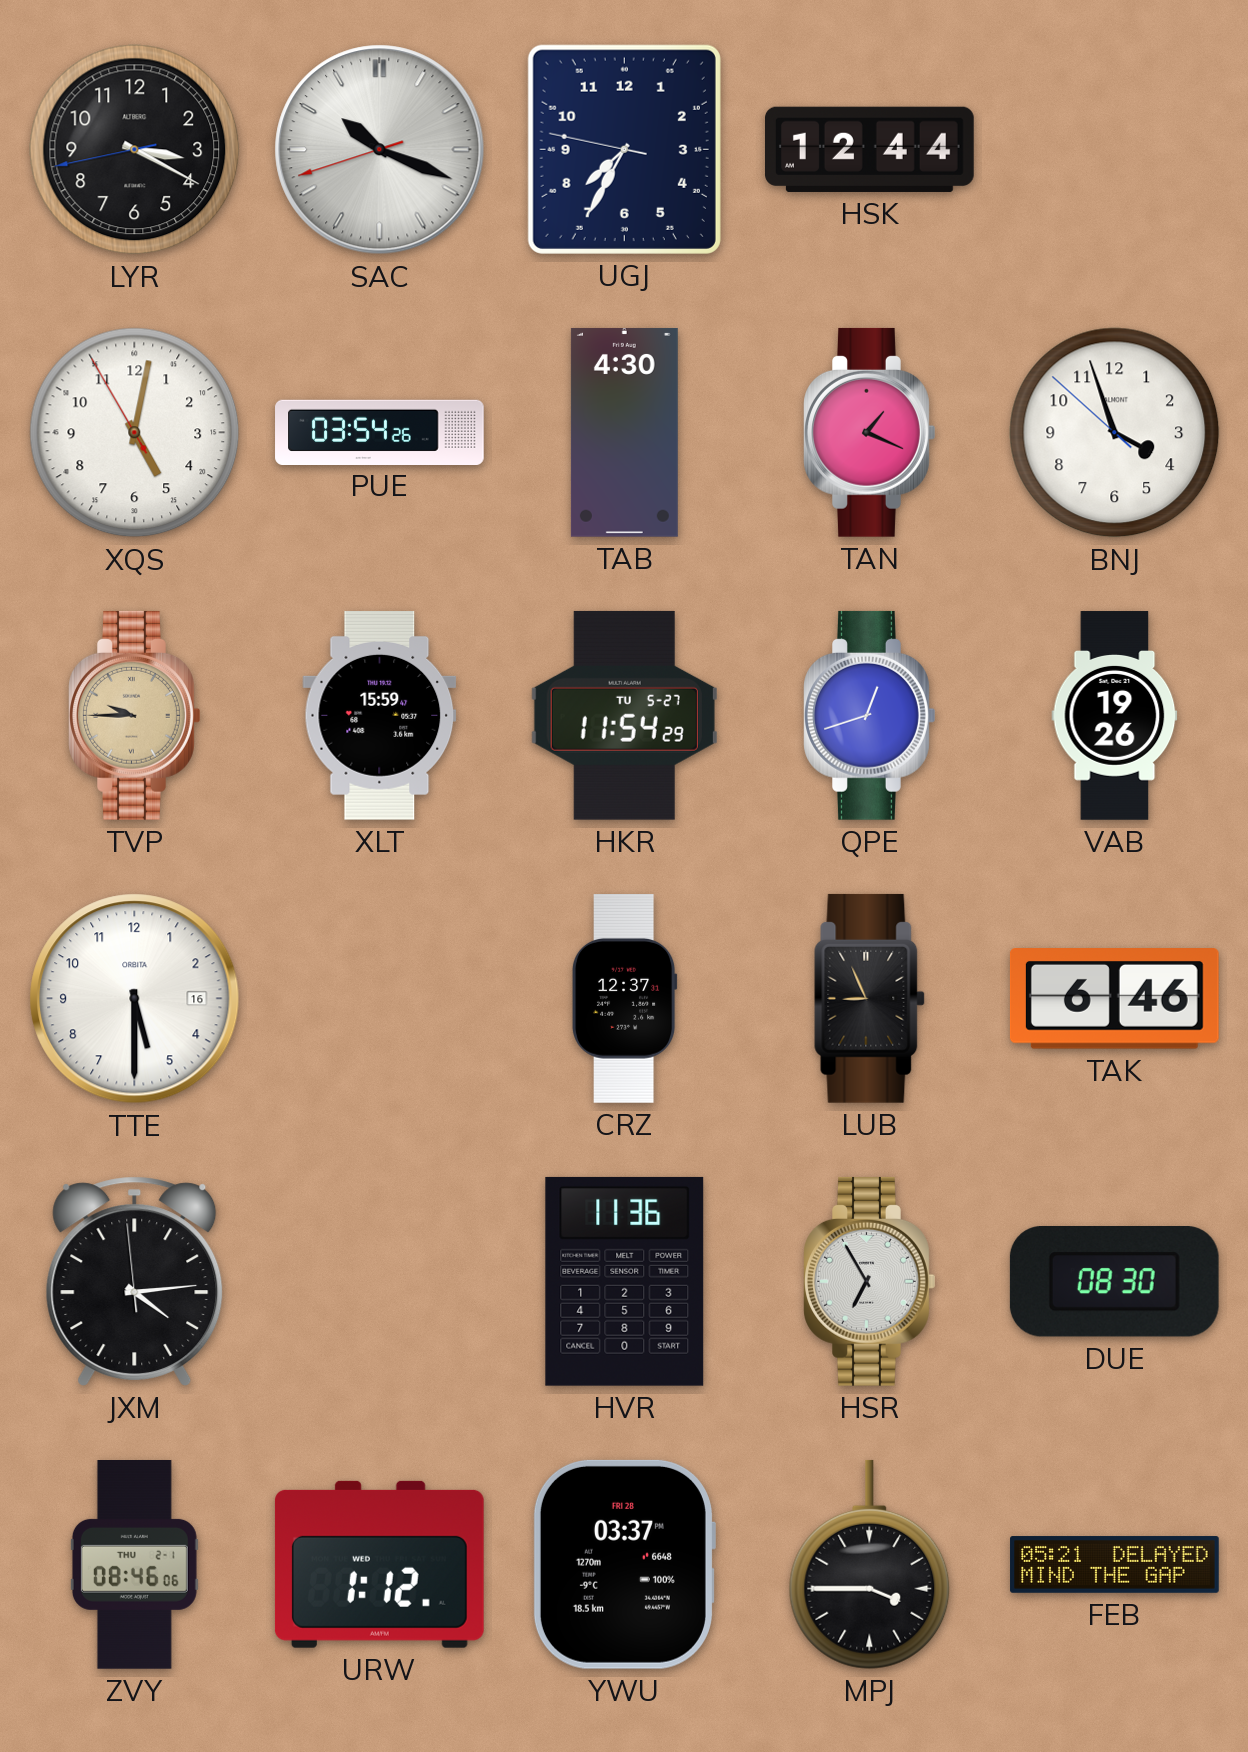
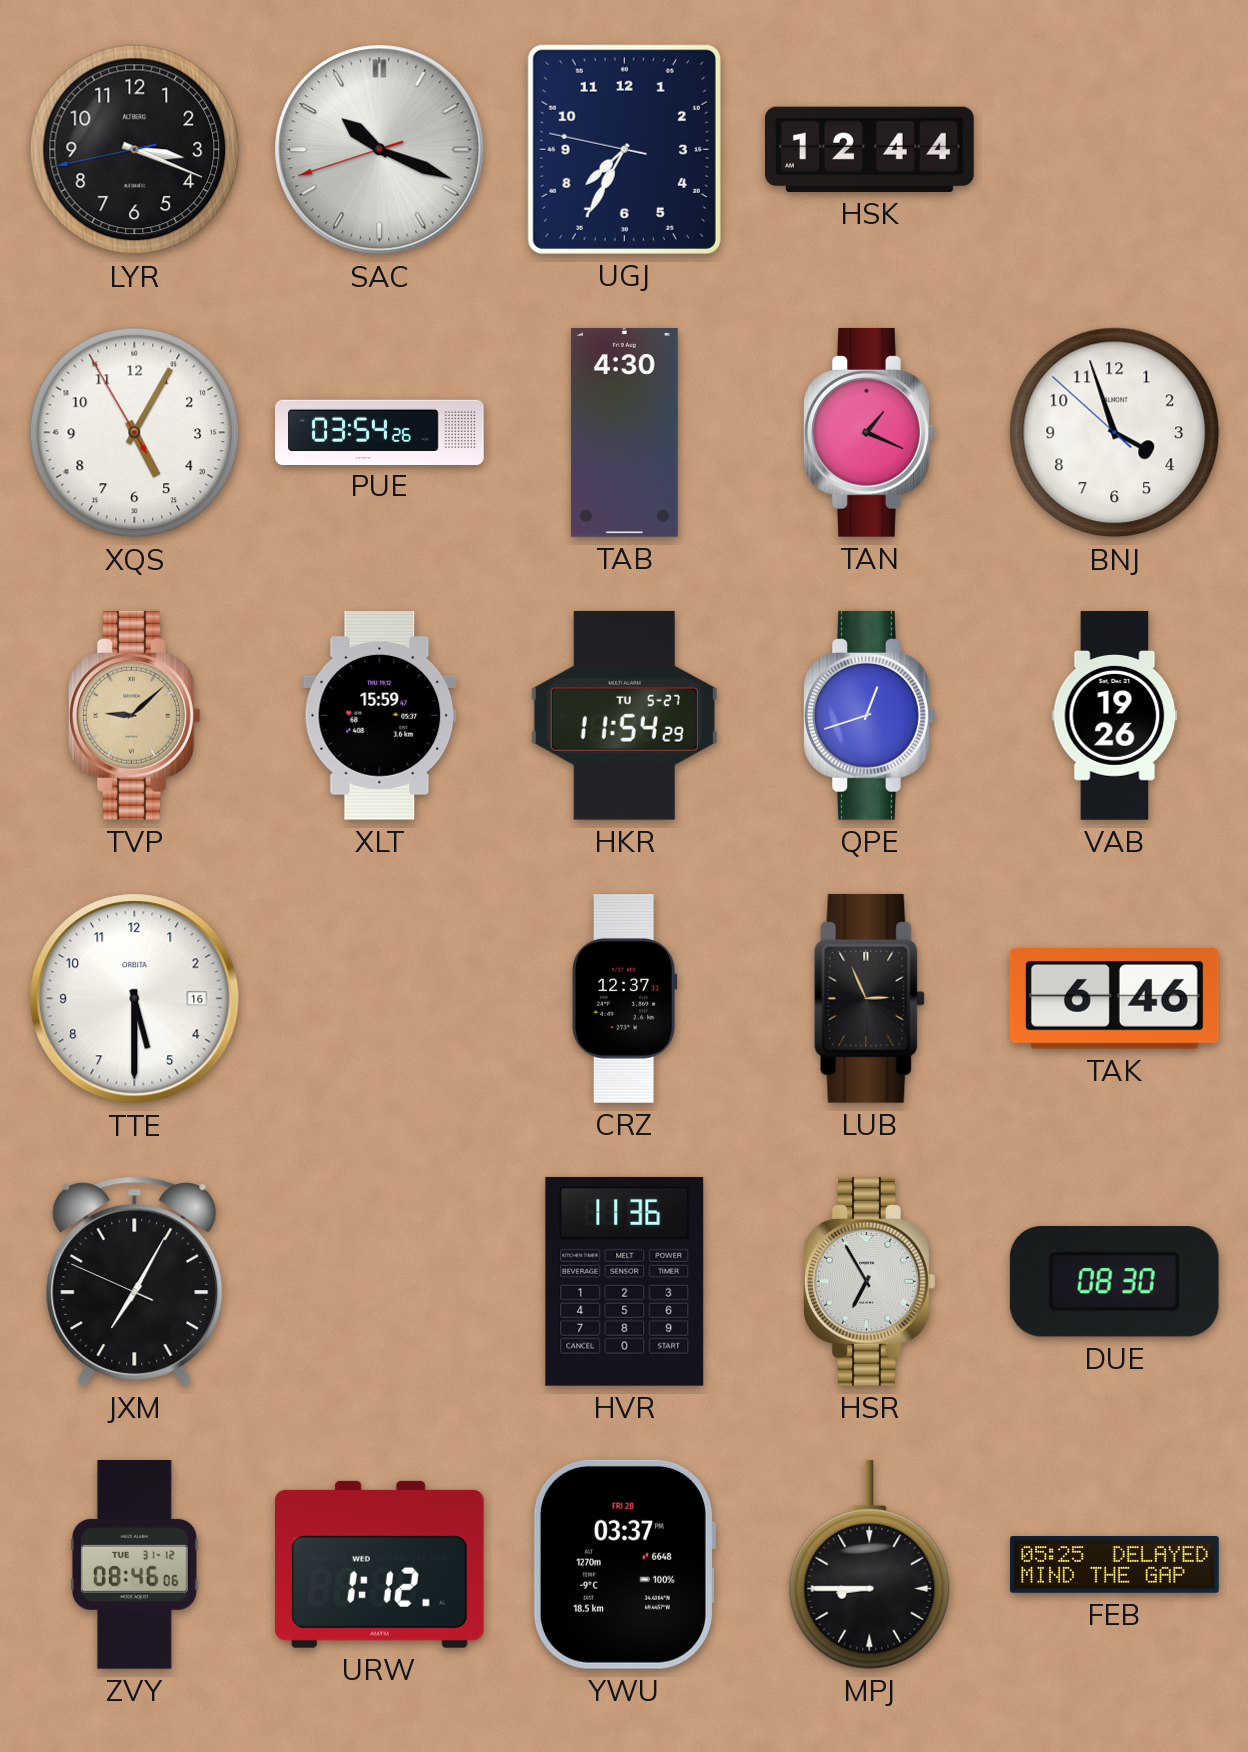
LYR: 3:19 -> 3:18
XQS: 5:01 -> 5:04
TVP: 9:45 -> 9:08
LUB: 8:56 -> 2:56
JXM: 4:13 -> 7:04
ZVY date: THU 2-1 -> TUE 31-12
MPJ: 3:45 -> 8:45
FEB: 05:21 -> 05:25
